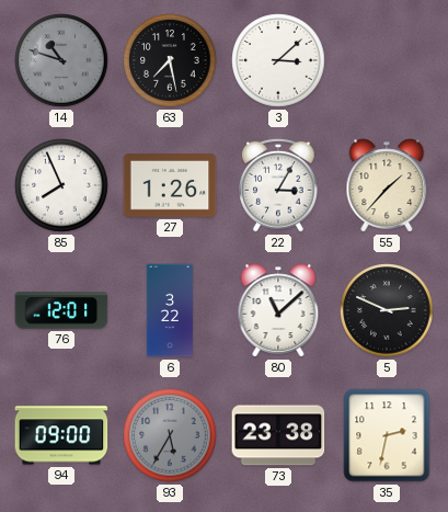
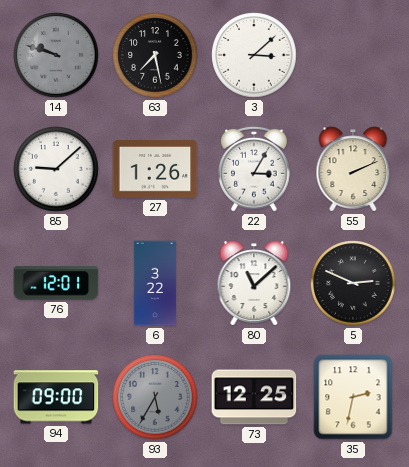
14: 10:48 -> 9:48
85: 7:56 -> 9:08
55: 1:37 -> 2:11
73: 23:38 -> 12:25
